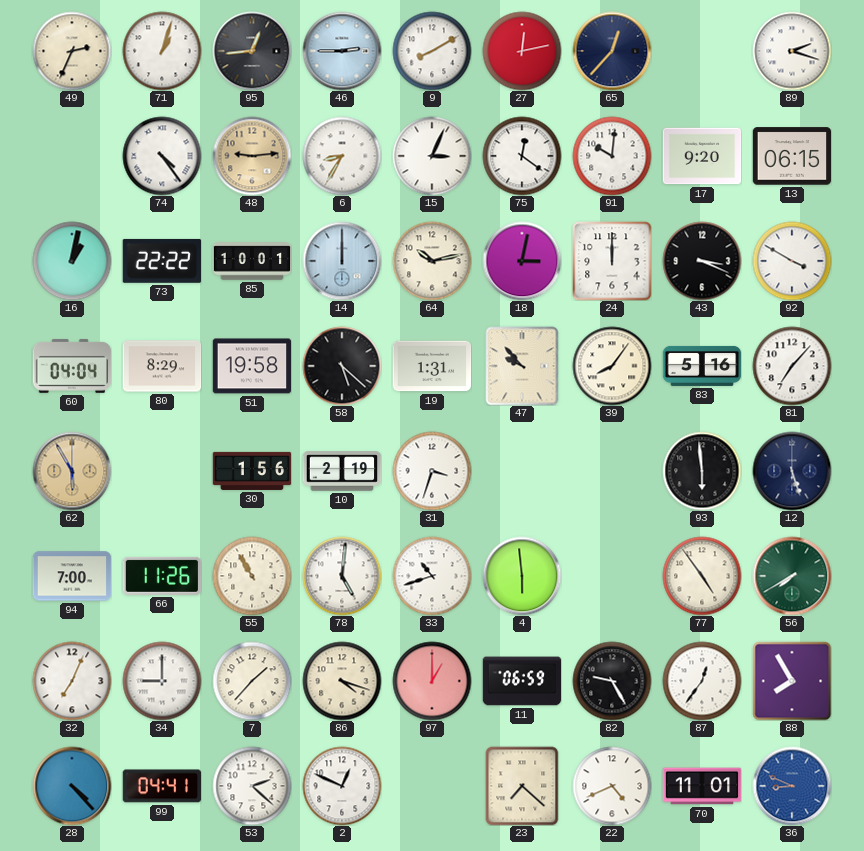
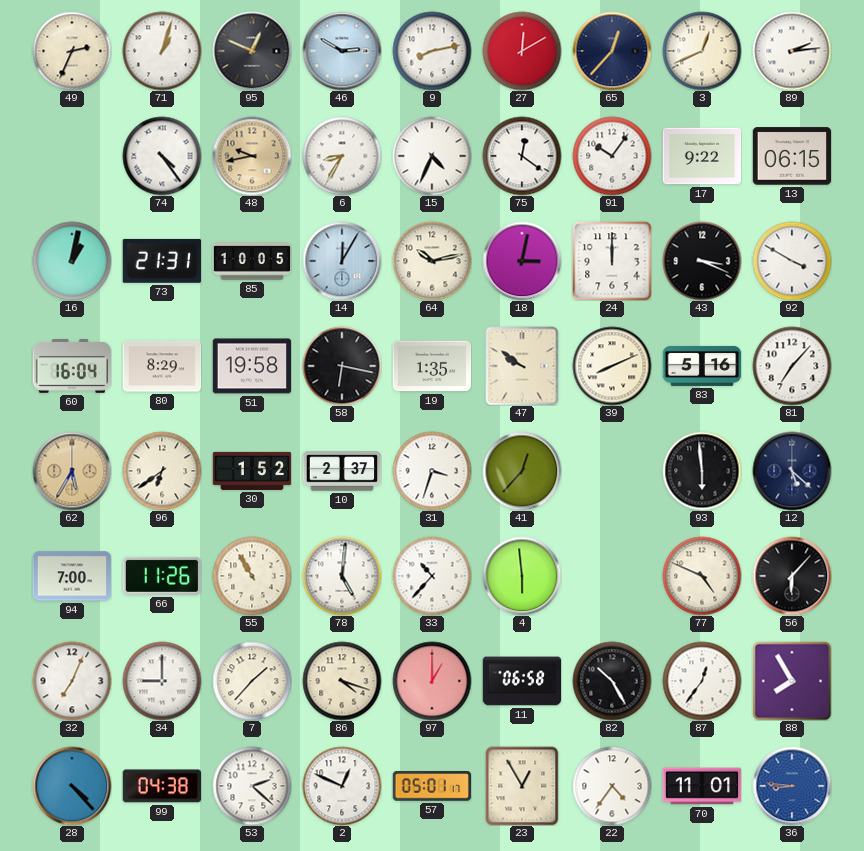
95: 12:44 -> 12:49
46: 2:45 -> 2:50
9: 8:10 -> 8:13
27: 12:13 -> 12:10
3: none -> 12:41
89: 2:18 -> 2:14
48: 9:14 -> 9:43
15: 3:04 -> 4:34
91: 10:01 -> 10:06
17: 9:20 -> 9:22
73: 22:22 -> 21:31
85: 10:01 -> 10:05
14: 12:00 -> 12:05
60: 04:04 -> 16:04
58: 5:22 -> 6:17
19: 1:31 -> 1:35
47: 9:53 -> 9:51
39: 8:06 -> 8:11
62: 5:55 -> 5:35
96: none -> 6:39
30: 1:56 -> 1:52
10: 2:19 -> 2:37
41: none -> 12:37
12: 5:27 -> 5:22
33: 10:42 -> 10:37
77: 4:54 -> 4:49
56: 7:40 -> 6:07
56 dial: green -> black
11: 06:59 -> 06:58
82: 9:25 -> 10:25
99: 04:41 -> 04:38
57: none -> 05:01
23: 7:22 -> 12:55
22: 4:41 -> 4:36
36: 8:49 -> 8:46
